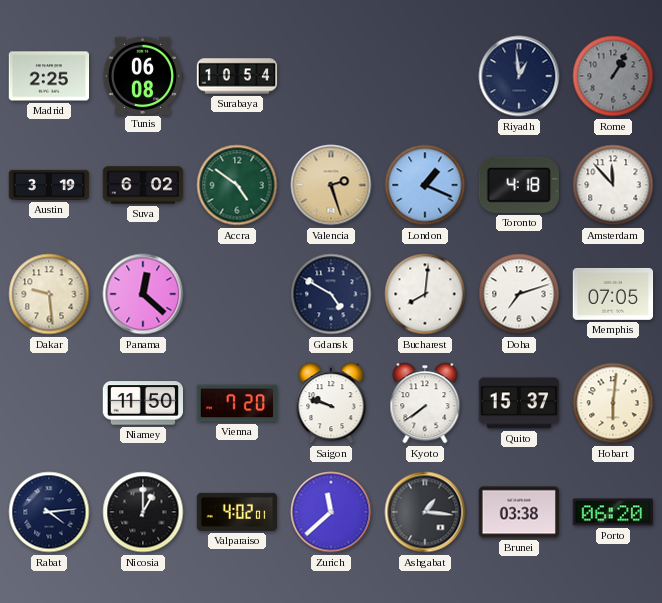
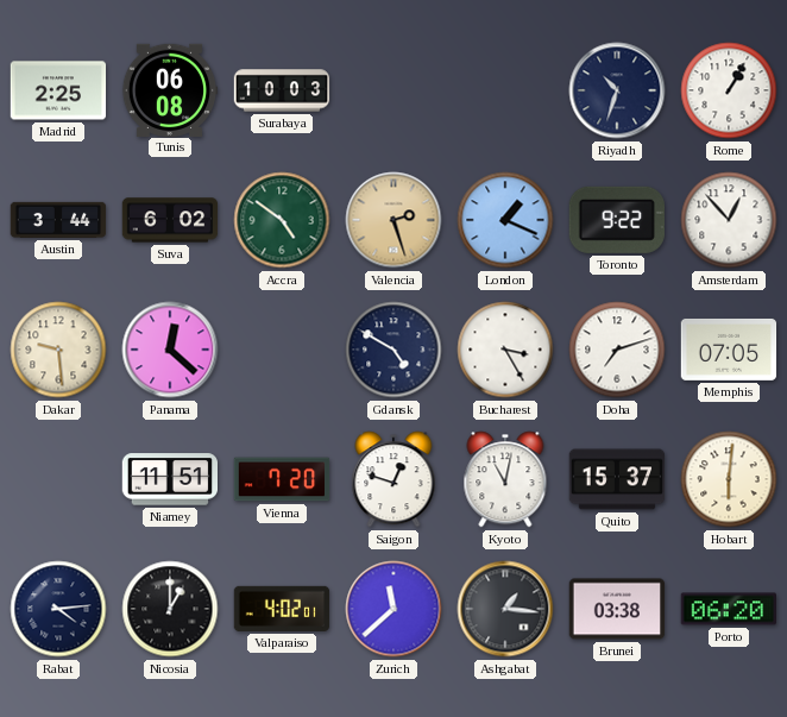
Surabaya: 10:54 -> 10:03
Riyadh: 12:59 -> 10:33
Rome dial: grey -> white
Austin: 3:19 -> 3:44
Toronto: 4:18 -> 9:22
Amsterdam: 11:53 -> 12:53
Bucharest: 8:01 -> 3:25
Niamey: 11:50 -> 11:51
Saigon: 9:48 -> 12:48
Kyoto: 7:39 -> 11:02
